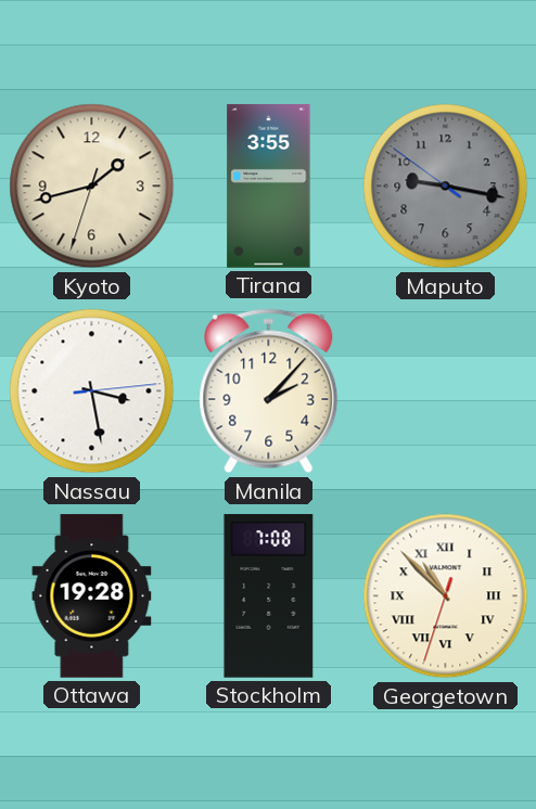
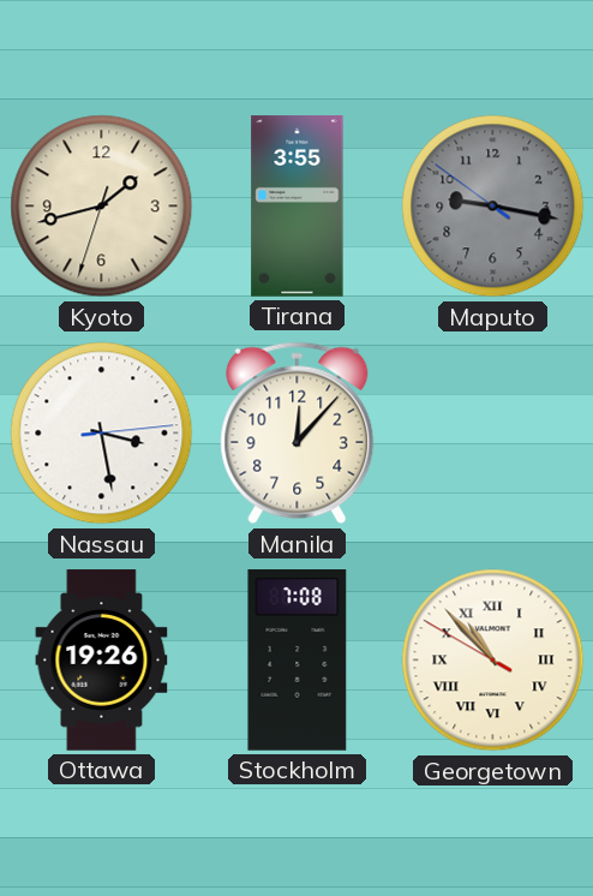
Manila: 2:07 -> 12:07
Ottawa: 19:28 -> 19:26
Georgetown: 10:52:33 -> 10:52:50
